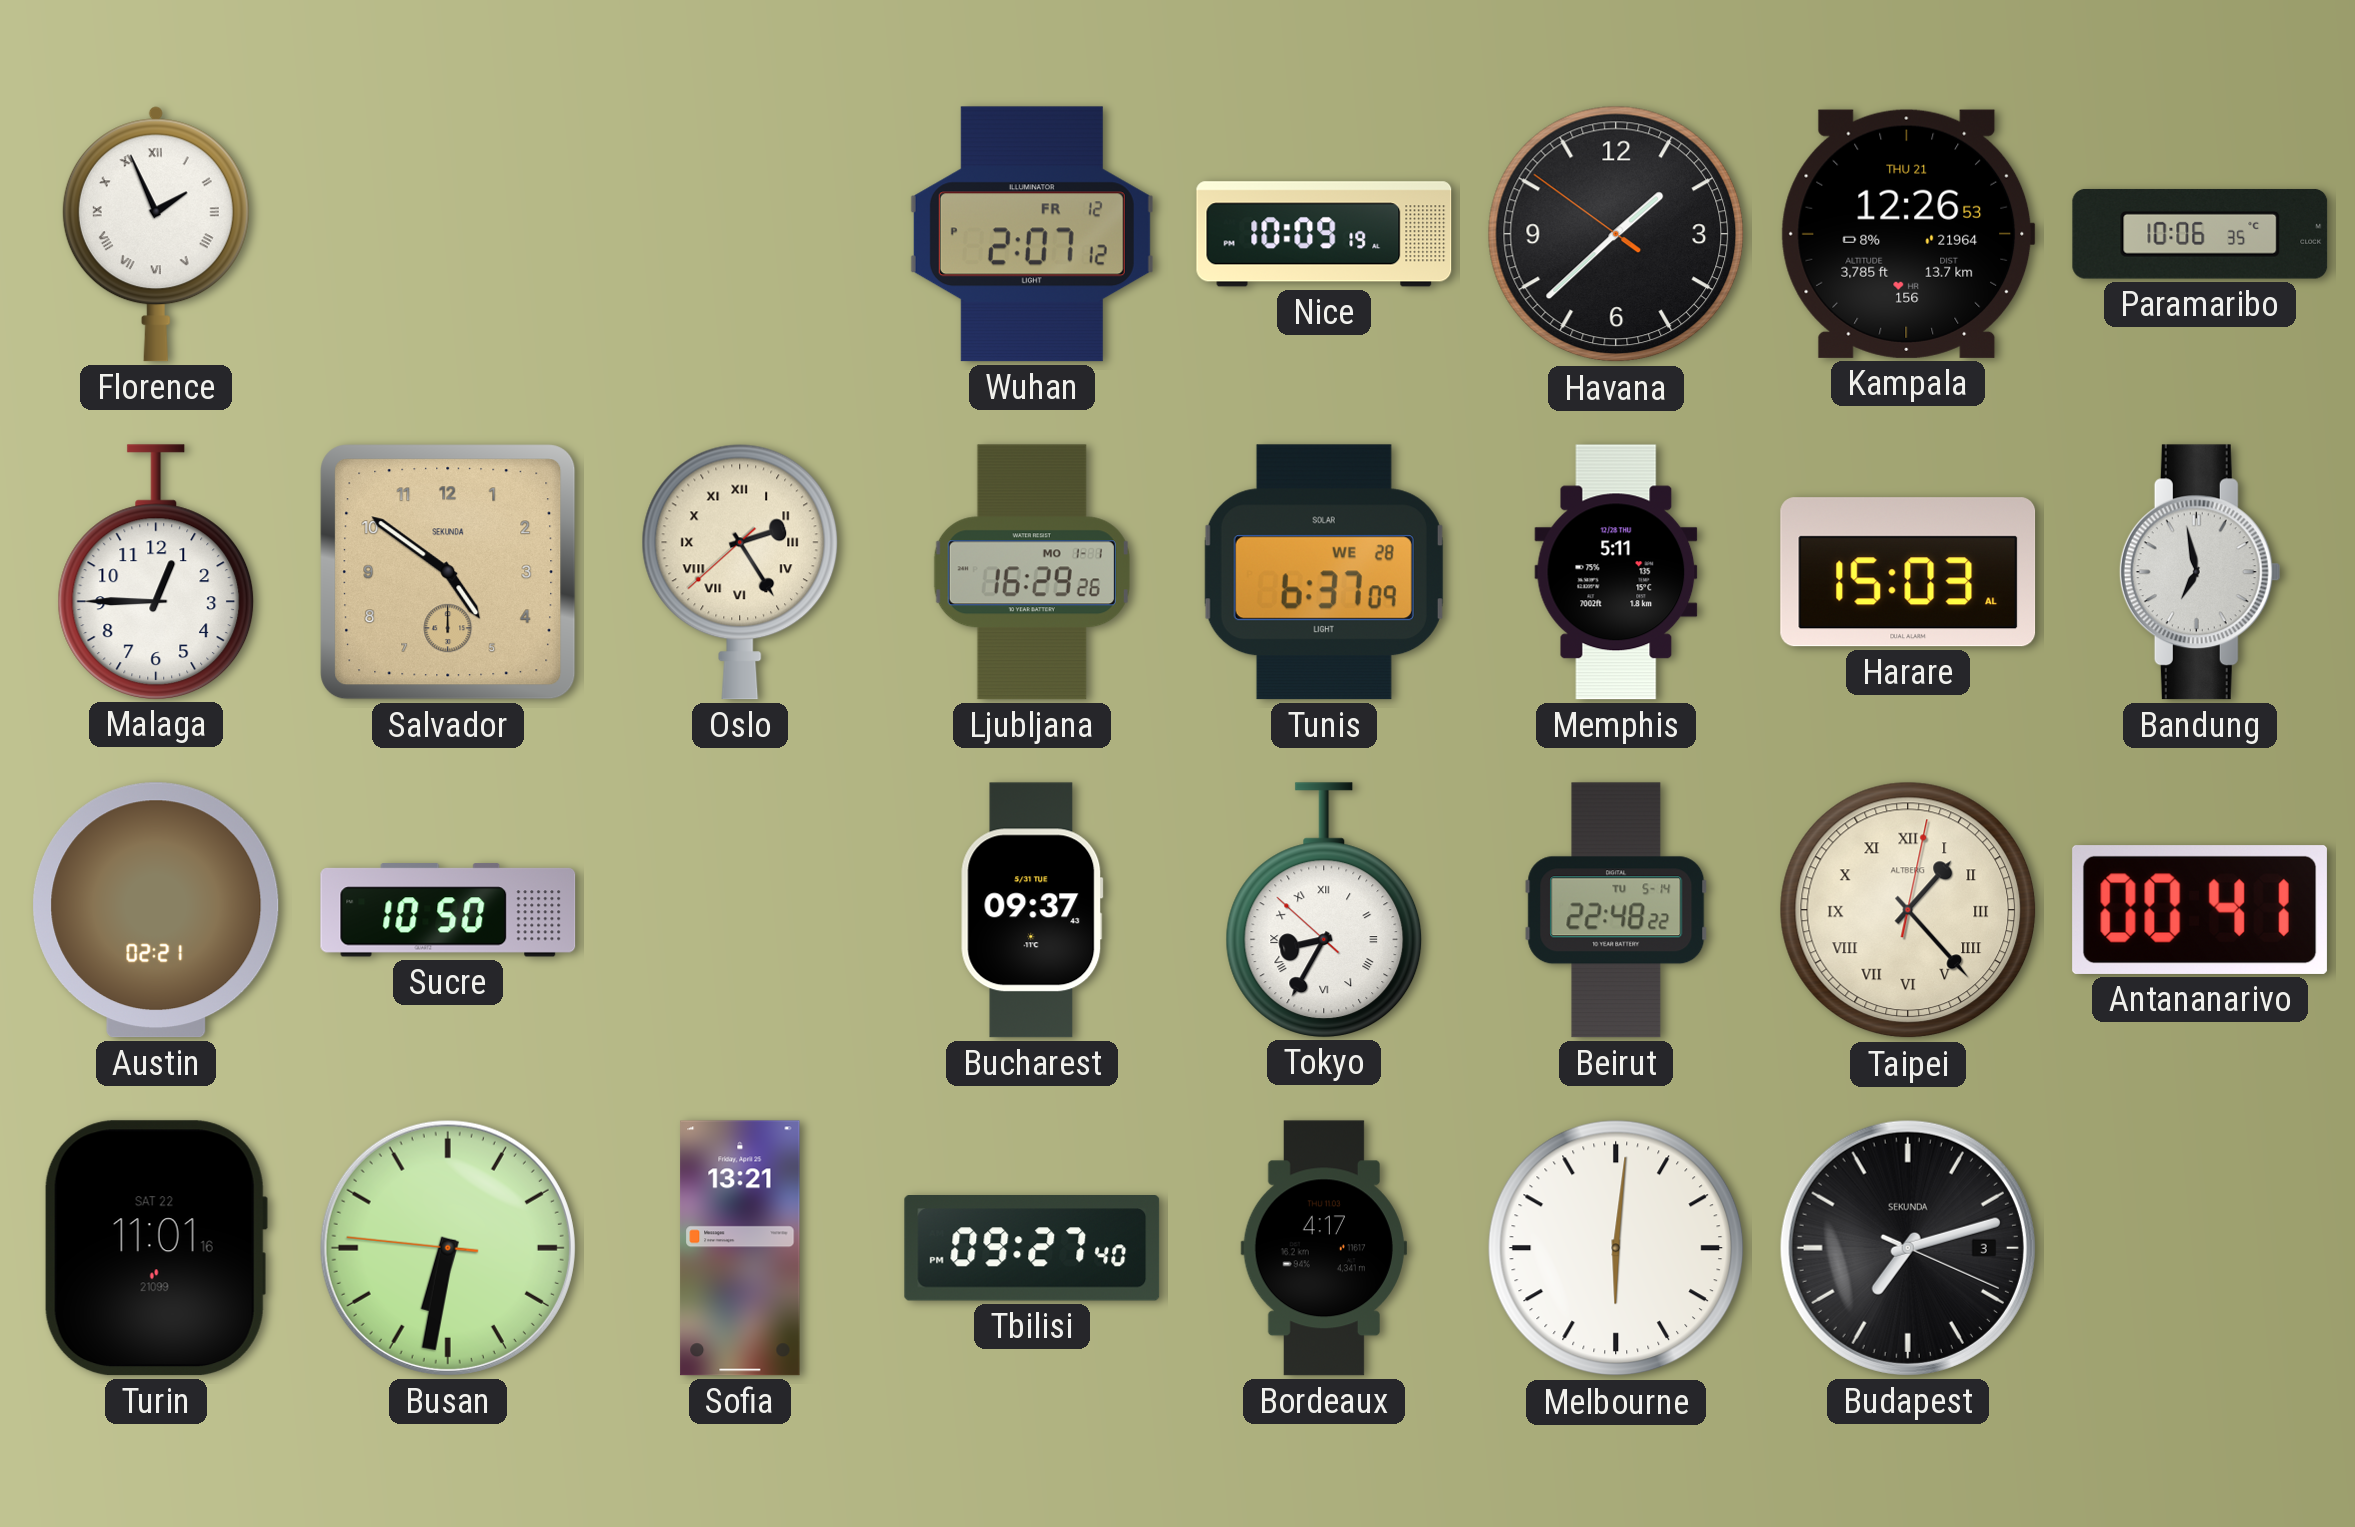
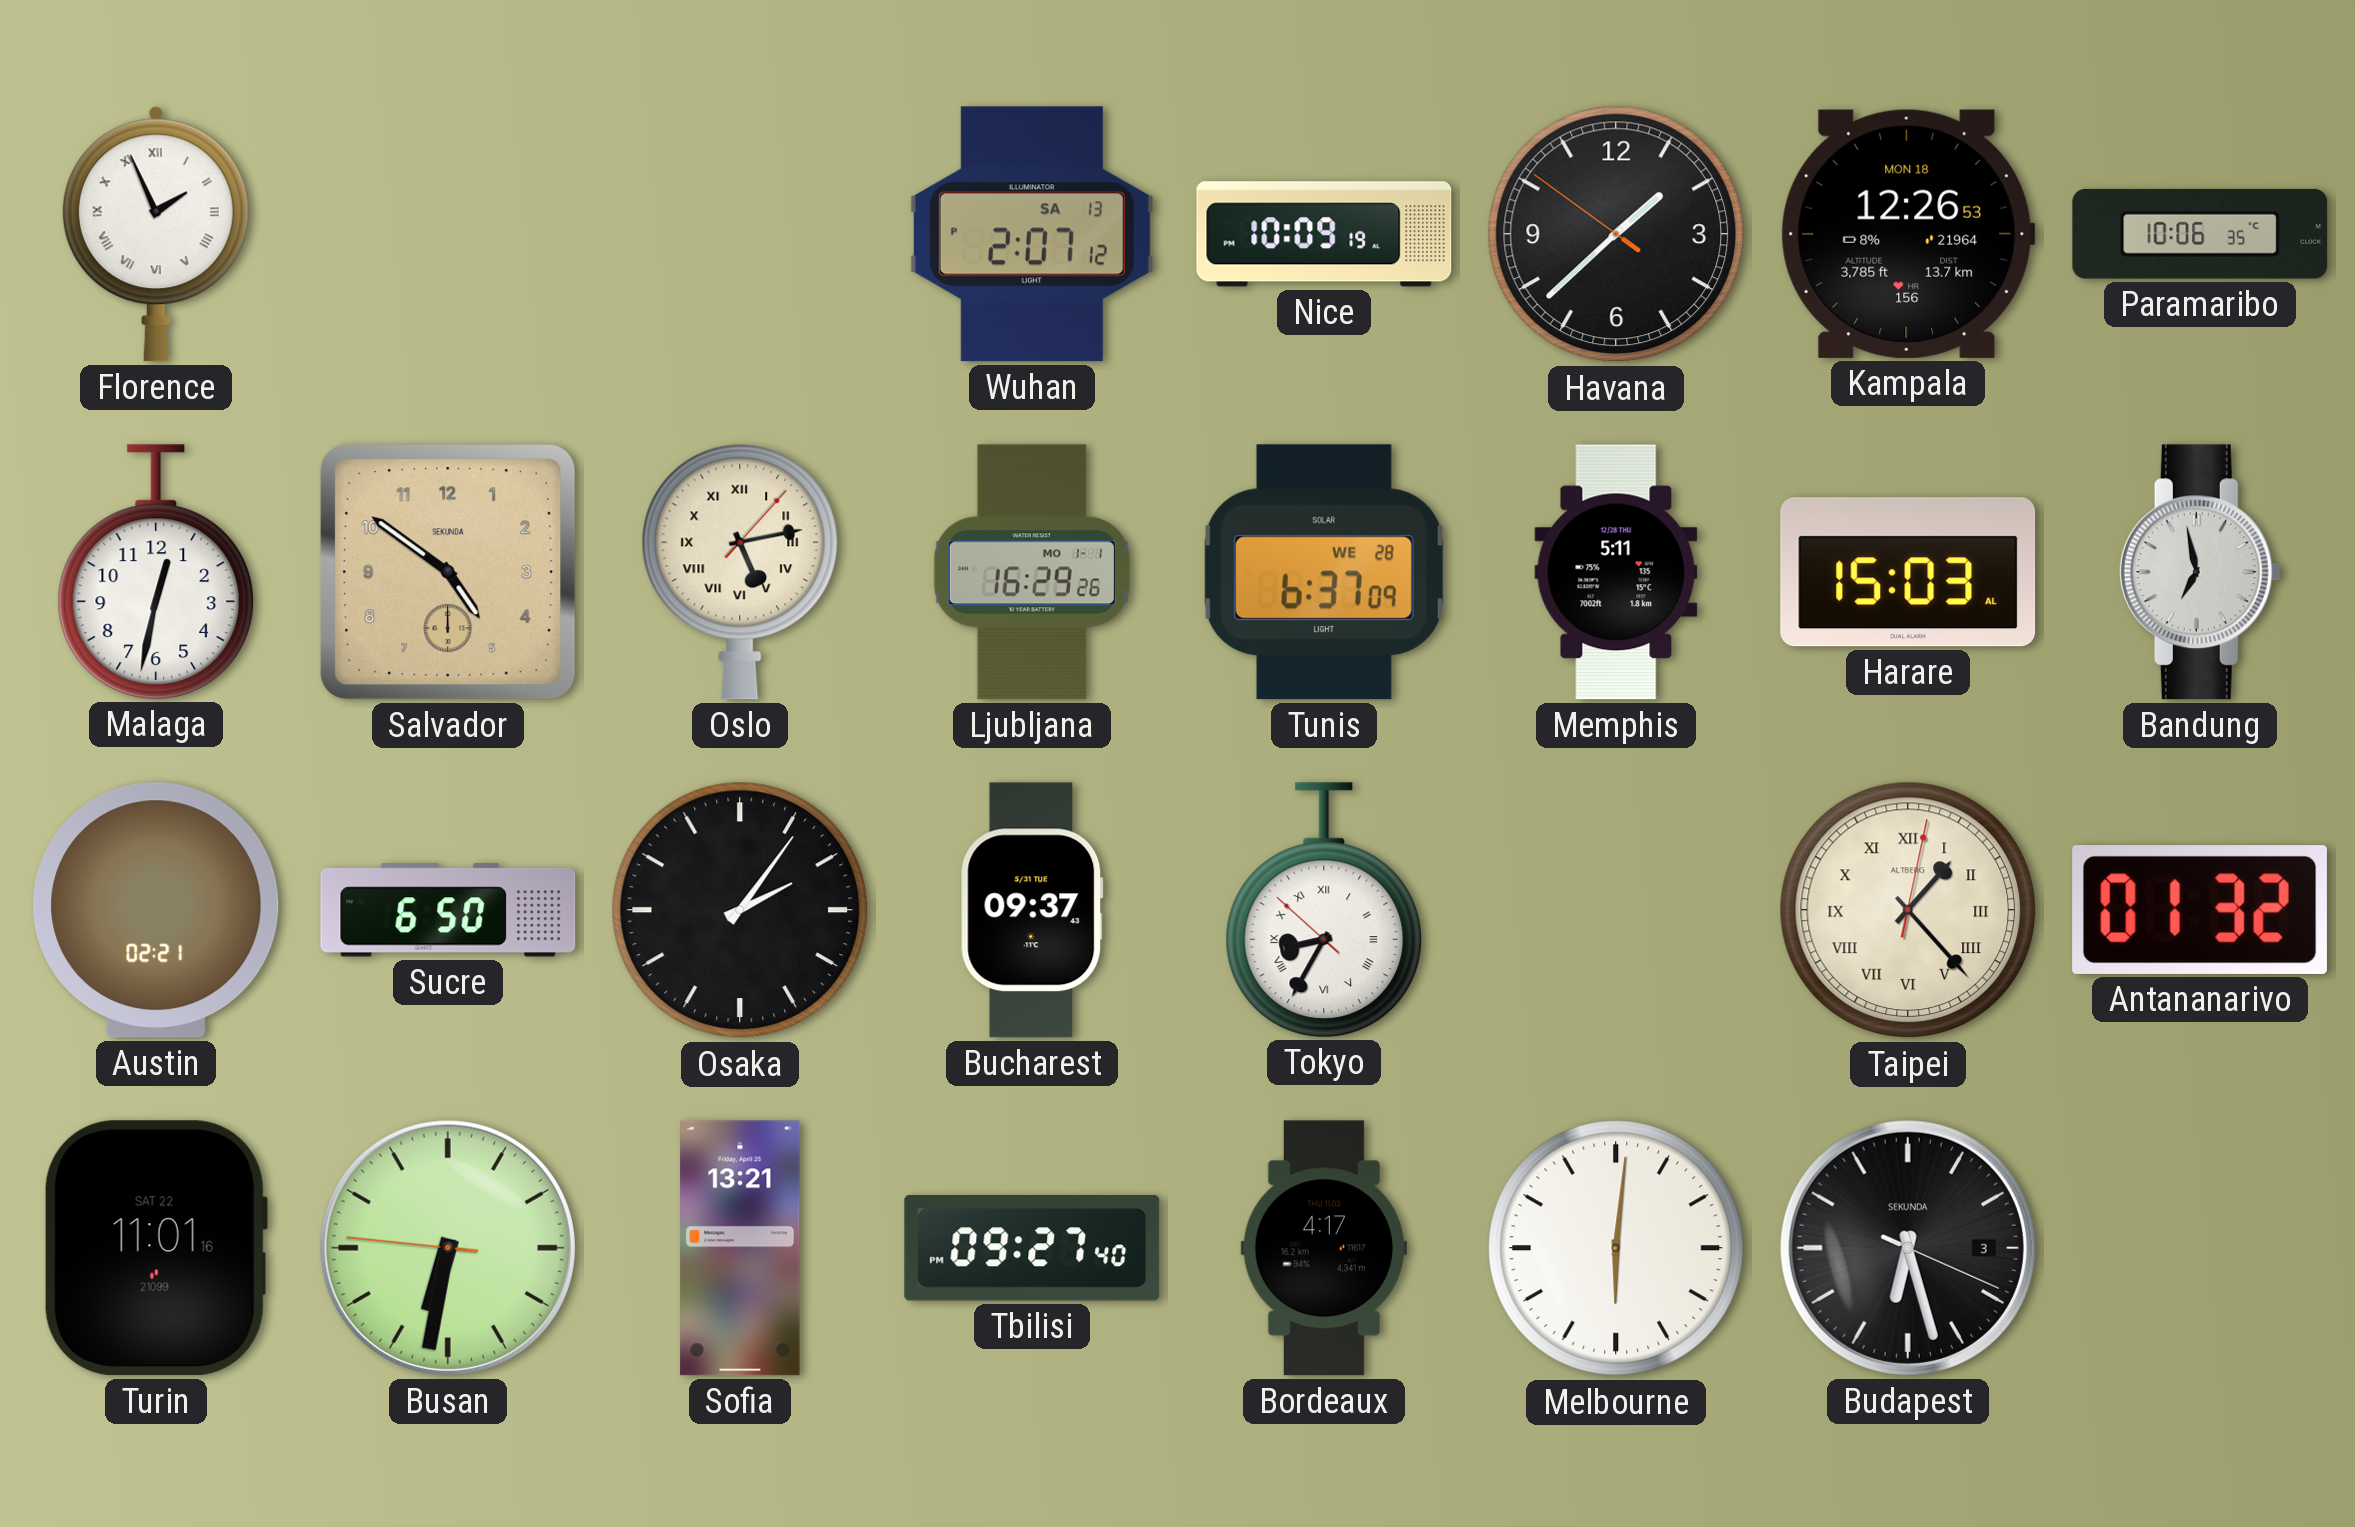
Wuhan date: FR 12 -> SA 13
Kampala date: THU 21 -> MON 18
Malaga: 12:45 -> 12:32
Oslo: 2:24 -> 5:13
Sucre: 10:50 -> 6:50
Osaka: none -> 2:06
Beirut: 22:48 -> none
Antananarivo: 00:41 -> 01:32
Budapest: 7:12 -> 6:27
